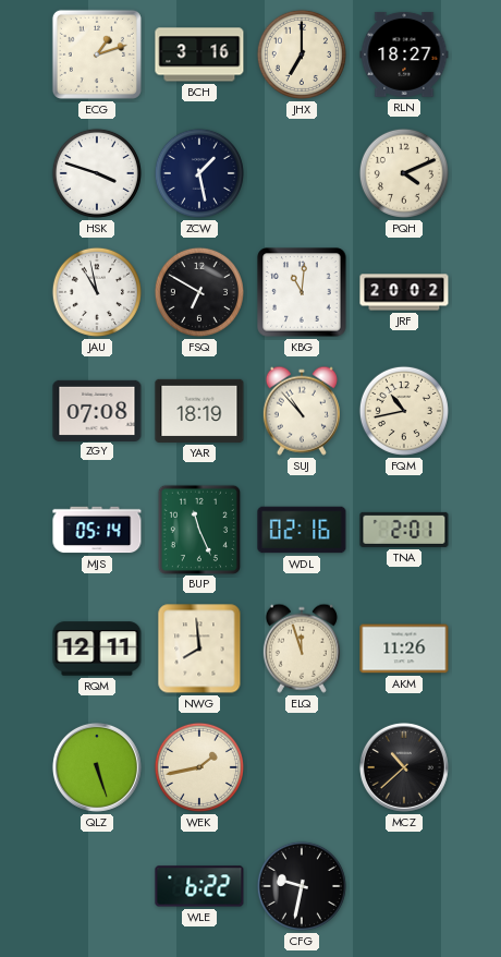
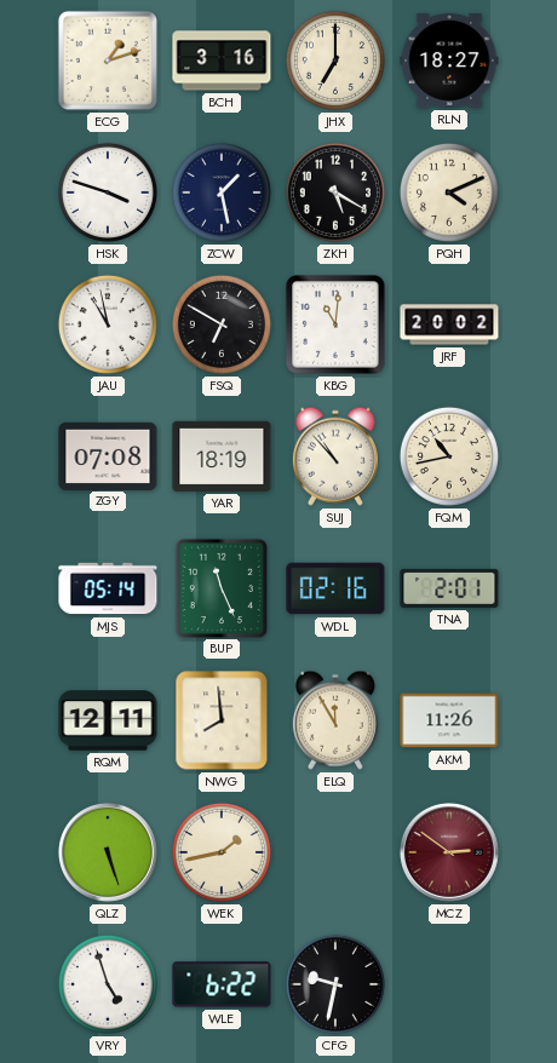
ZKH: none -> 5:20
ELQ: 11:57 -> 11:55
MCZ: 10:38 -> 2:51
MCZ dial: black -> burgundy
VRY: none -> 4:57
